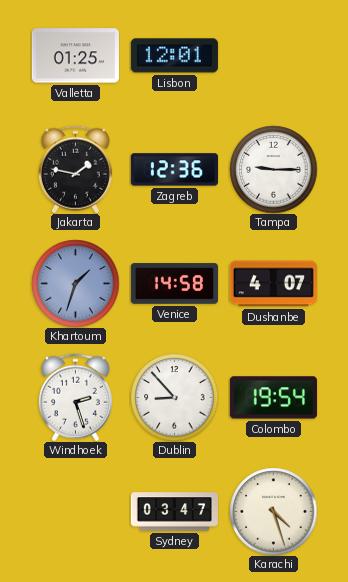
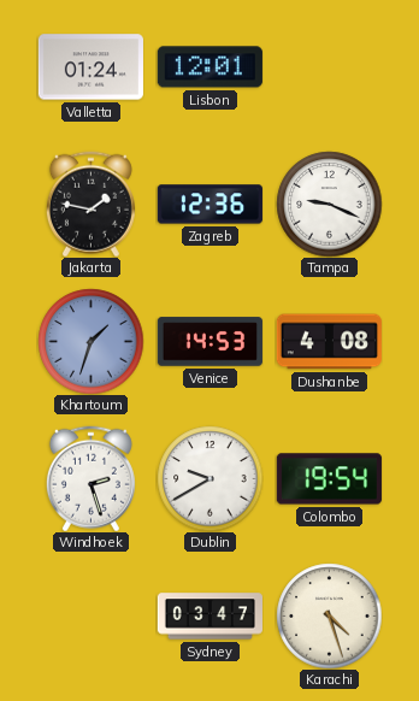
Valletta: 01:25 -> 01:24
Tampa: 9:15 -> 9:19
Venice: 14:58 -> 14:53
Dushanbe: 4:07 -> 4:08
Dublin: 8:53 -> 9:40
